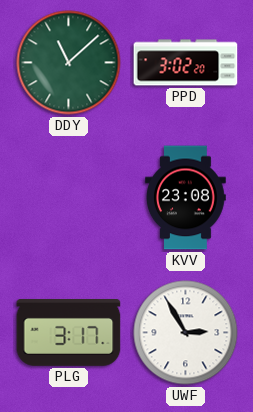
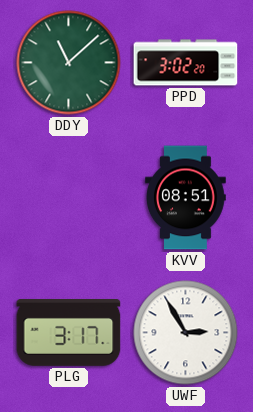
KVV: 23:08 -> 08:51
